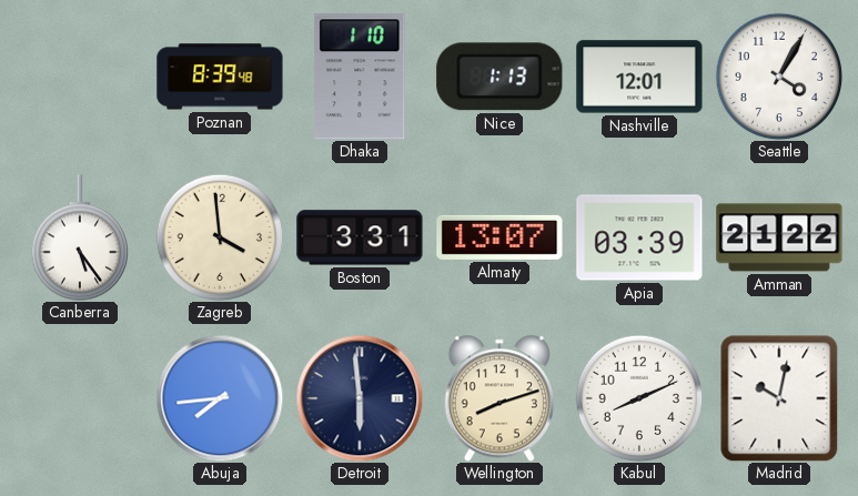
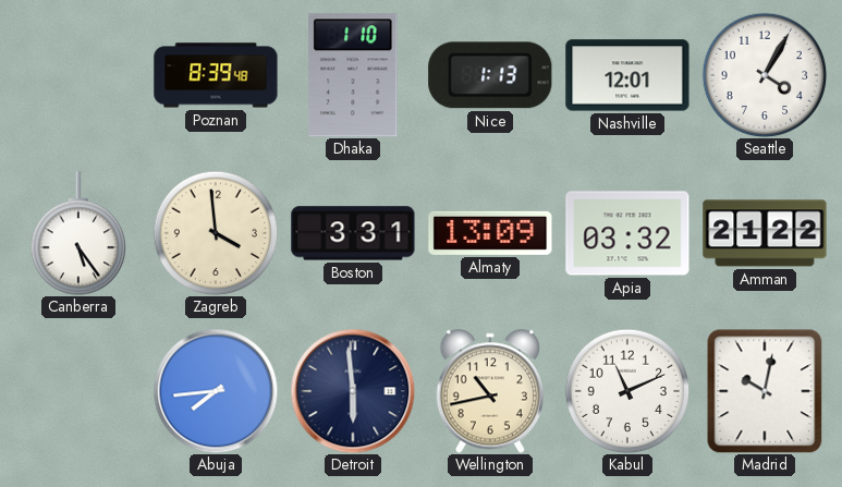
Almaty: 13:07 -> 13:09
Apia: 03:39 -> 03:32
Wellington: 8:12 -> 10:43
Kabul: 8:11 -> 11:11
